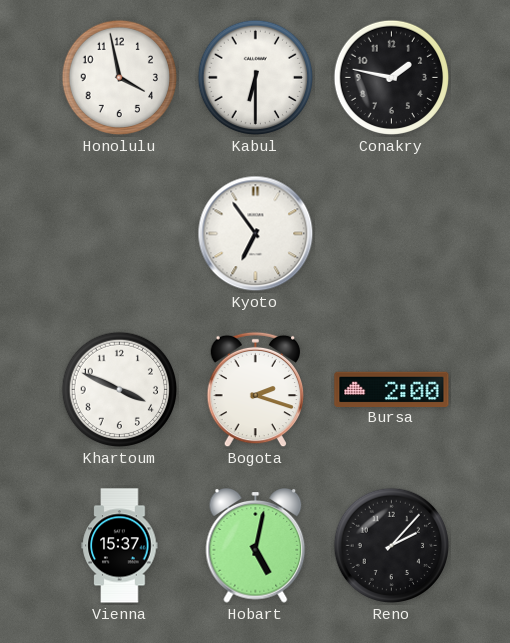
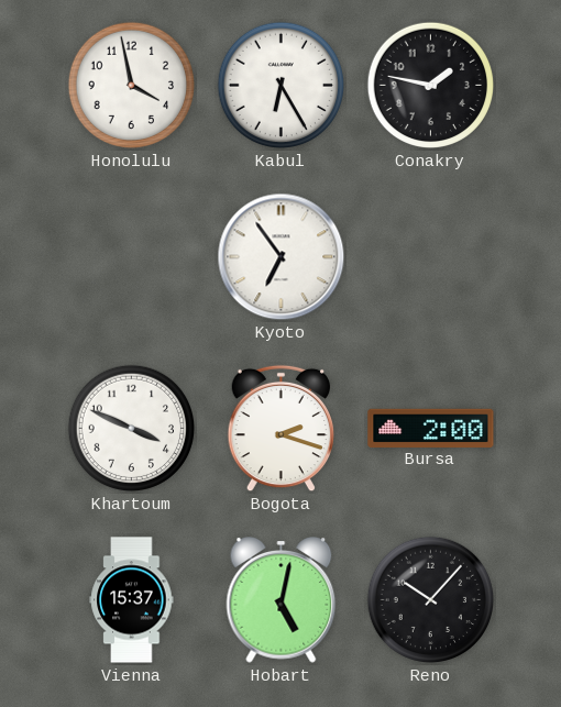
Kabul: 6:30 -> 6:25
Reno: 2:07 -> 10:07
